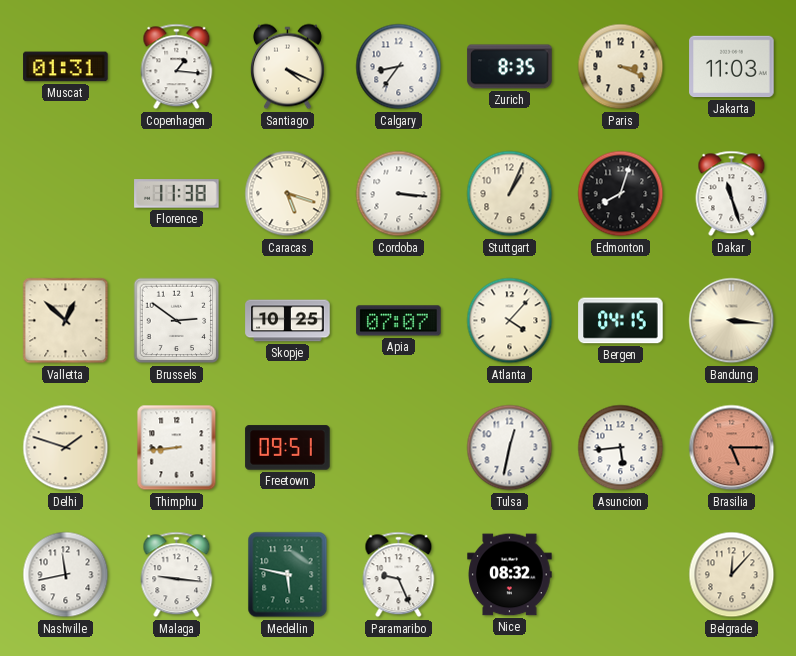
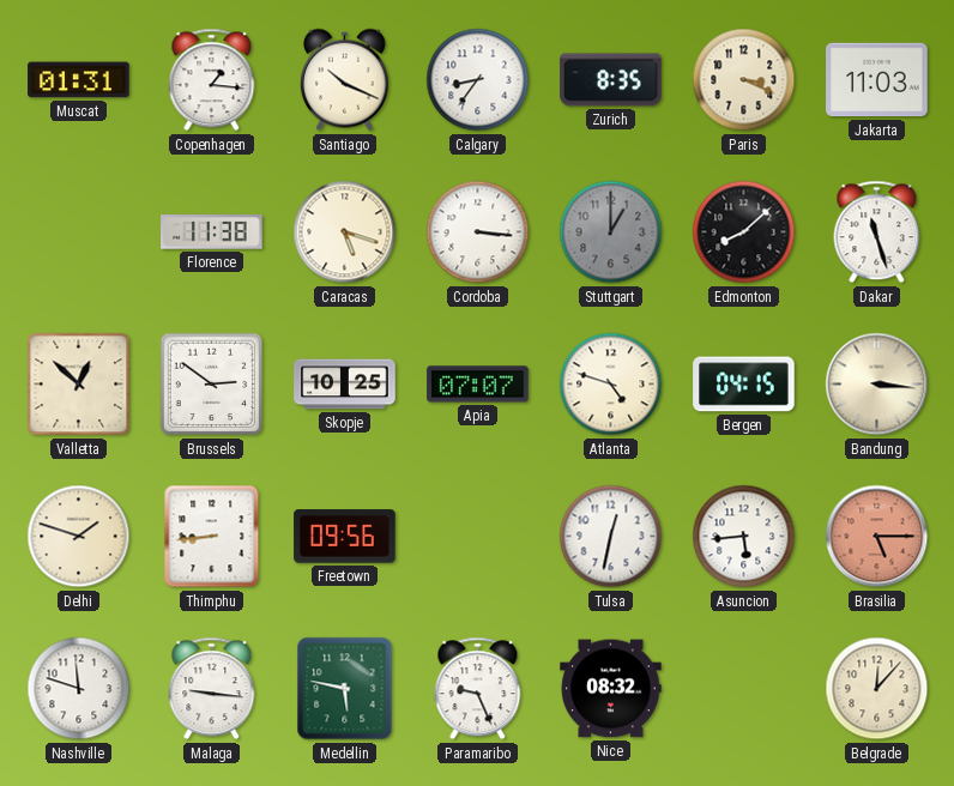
Santiago: 4:19 -> 10:19
Stuttgart: 1:04 -> 1:00
Stuttgart dial: cream -> grey
Edmonton: 8:03 -> 8:08
Atlanta: 4:07 -> 4:48
Freetown: 09:51 -> 09:56
Nashville: 11:43 -> 11:48
